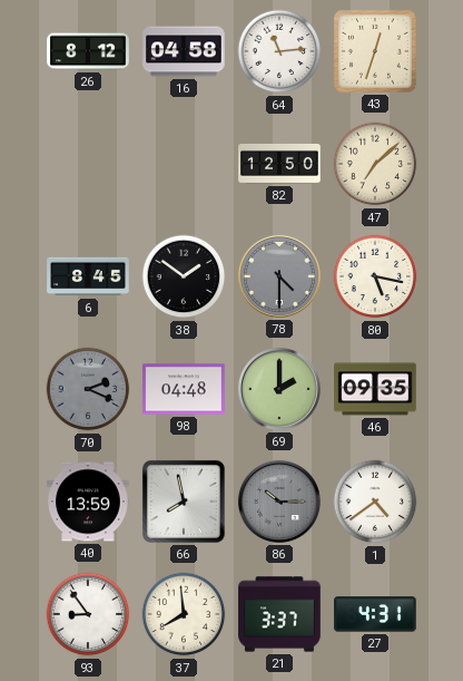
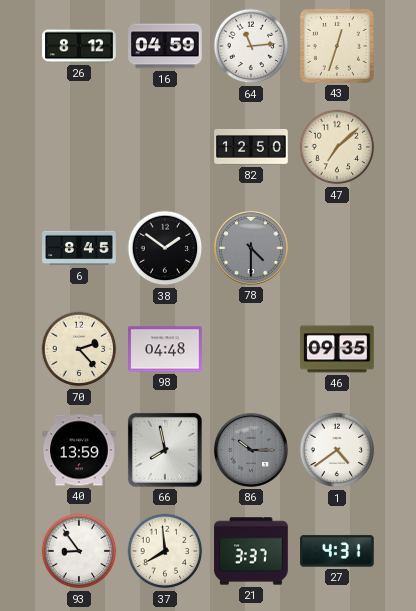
16: 04:58 -> 04:59
80: 5:17 -> none
70: 2:19 -> 2:23
70 dial: grey -> cream
69: 2:00 -> none
